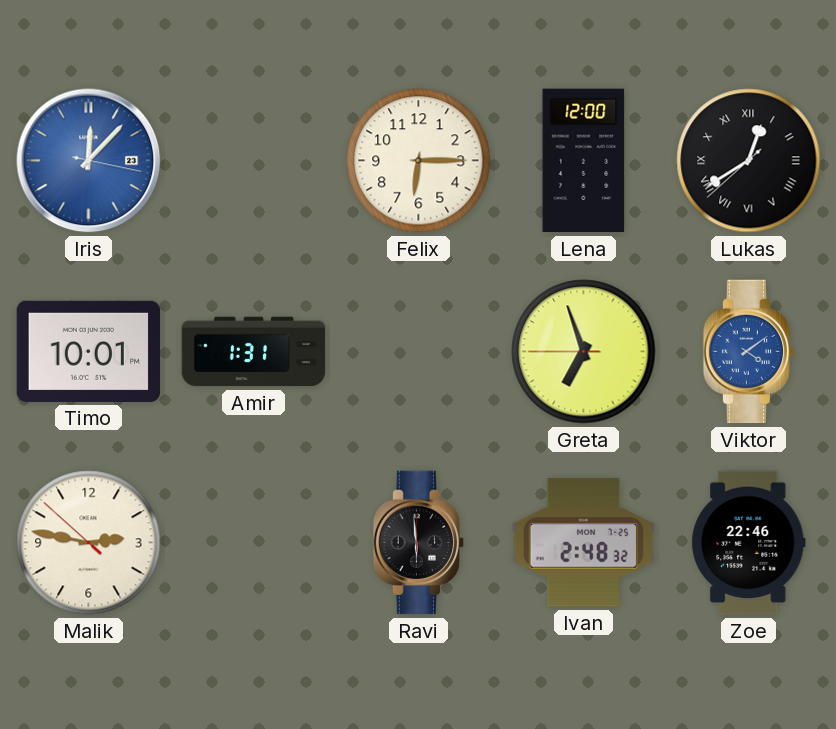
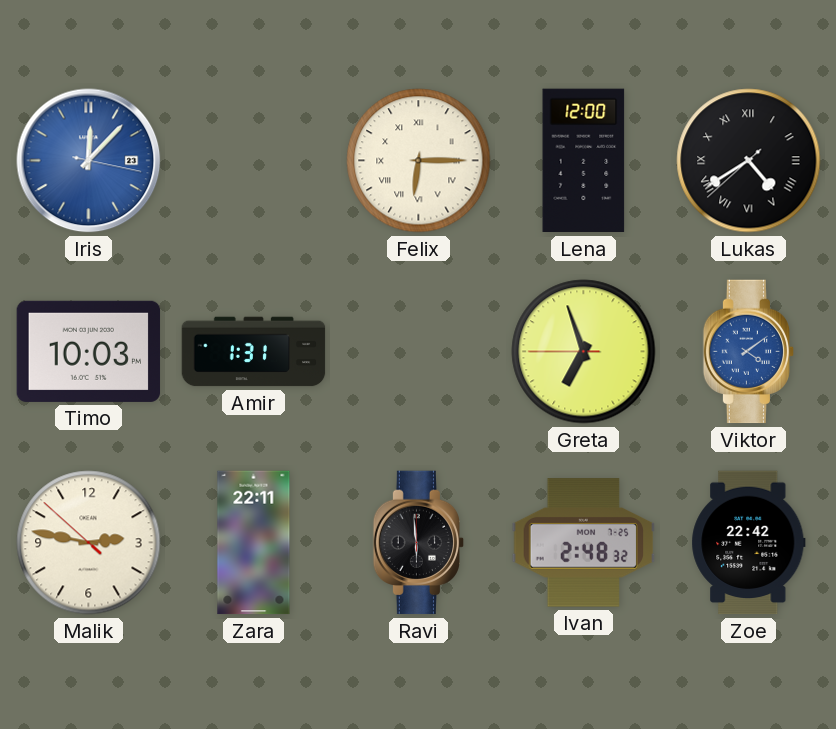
Felix numerals: Arabic -> Roman
Lukas: 12:39 -> 4:39
Timo: 10:01 -> 10:03
Zara: none -> 22:11
Zoe: 22:46 -> 22:42
